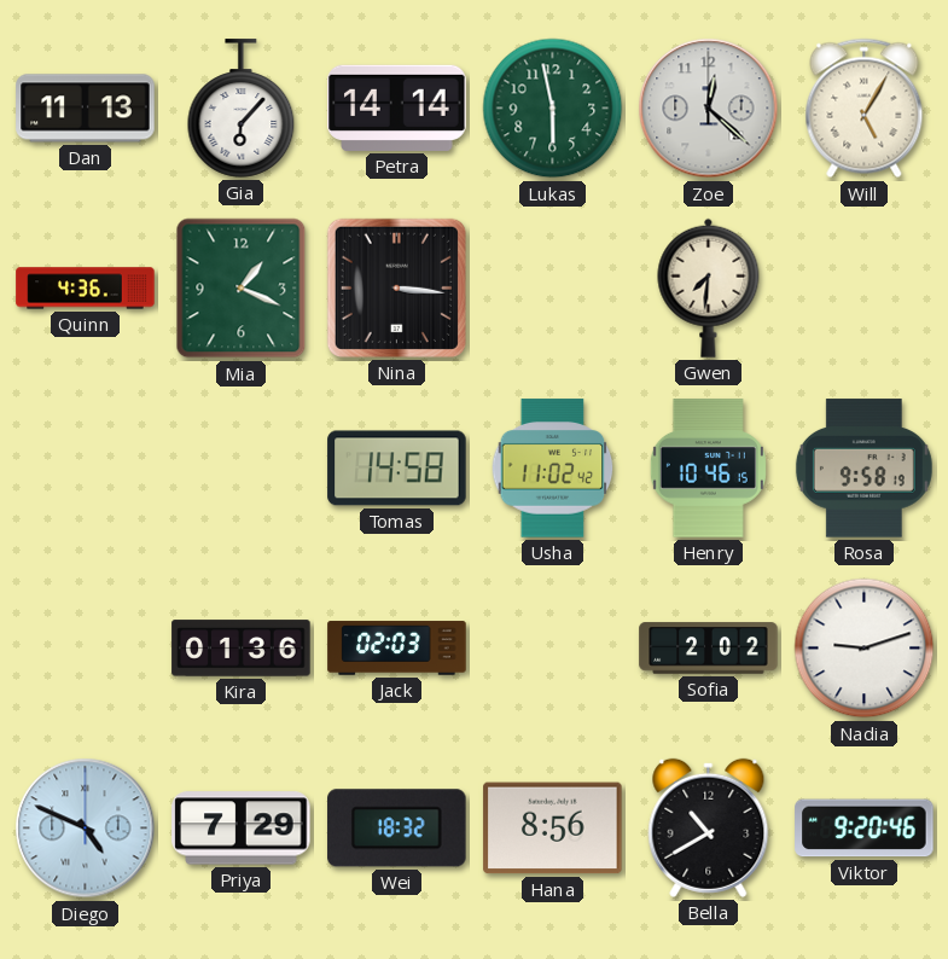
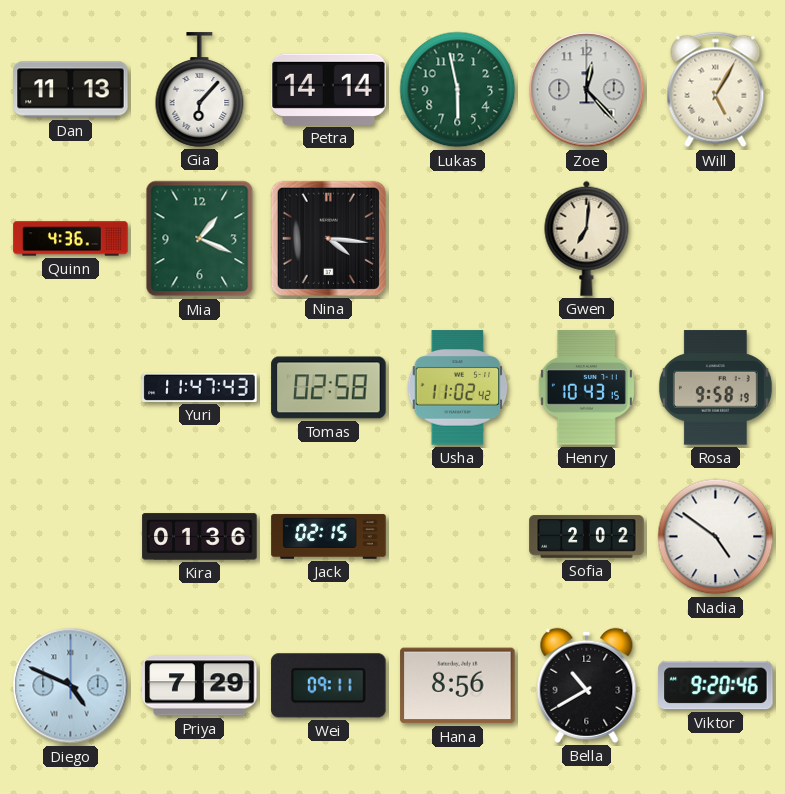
Zoe: 12:22 -> 12:23
Nina: 3:16 -> 4:16
Gwen: 7:31 -> 7:01
Yuri: none -> 11:47
Tomas: 14:58 -> 02:58
Henry: 10:46 -> 10:43
Jack: 02:03 -> 02:15
Nadia: 9:12 -> 4:51
Wei: 18:32 -> 09:11
